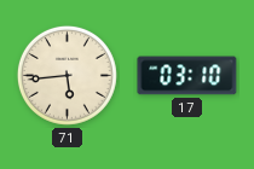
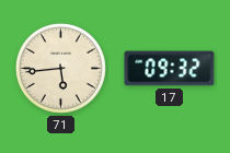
17: 03:10 -> 09:32
